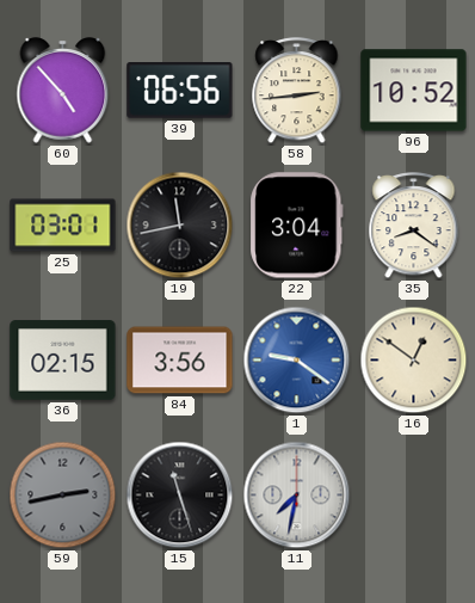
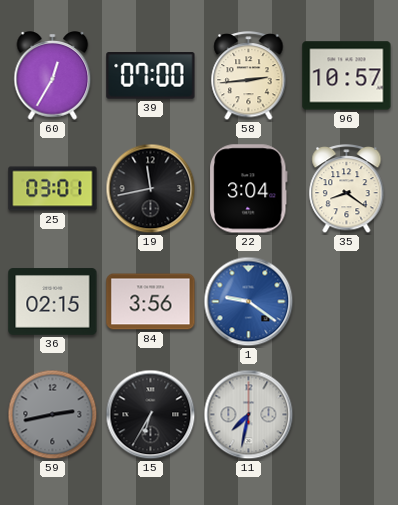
60: 4:53 -> 12:35
39: 06:56 -> 07:00
96: 10:52 -> 10:57
16: 12:51 -> none
15: 11:27 -> 6:35
